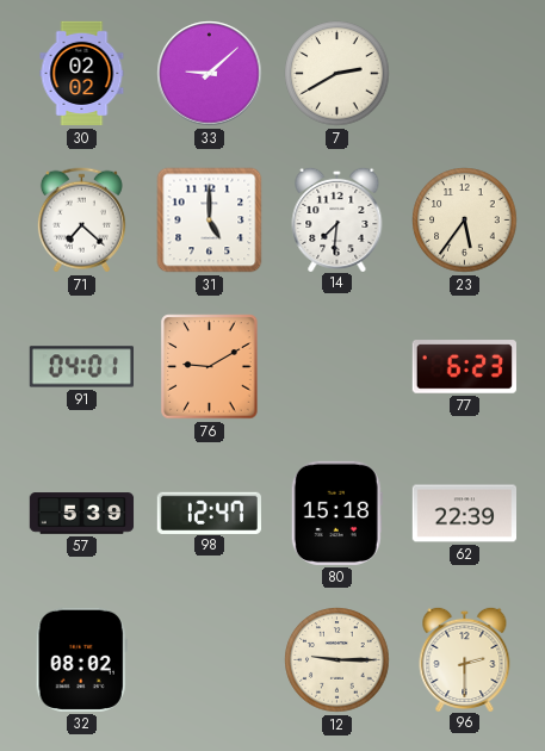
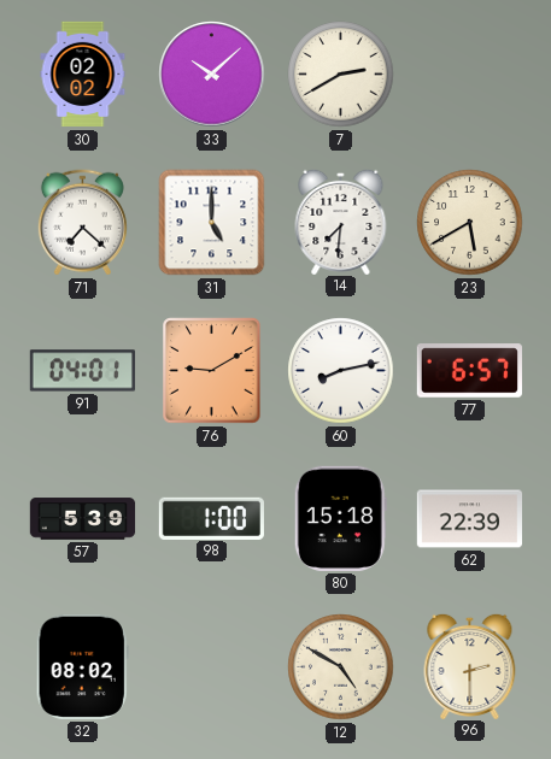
33: 9:08 -> 10:08
23: 5:36 -> 5:40
60: none -> 8:13
77: 6:23 -> 6:57
98: 12:47 -> 1:00
12: 9:15 -> 4:50
